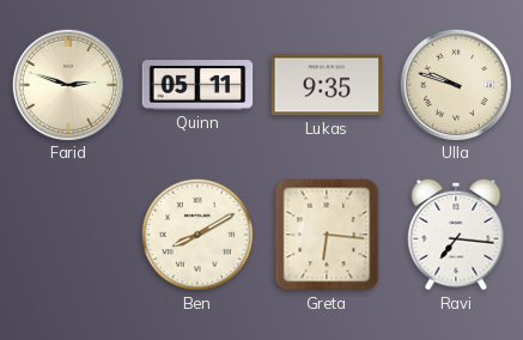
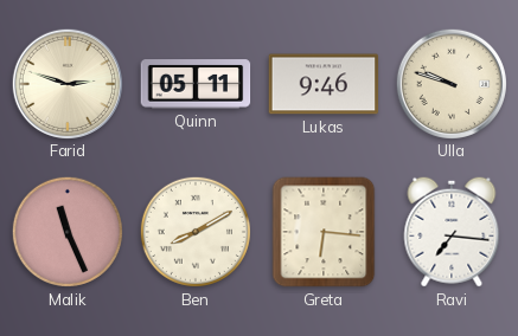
Lukas: 9:35 -> 9:46
Malik: none -> 11:26
